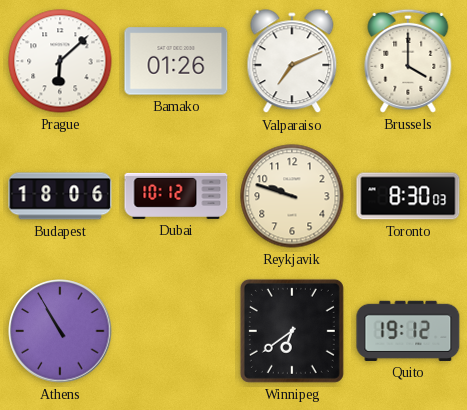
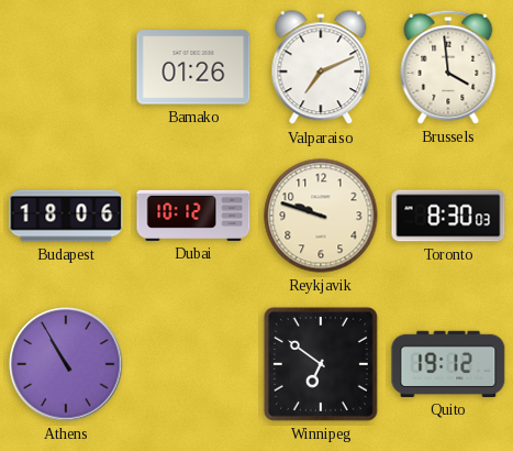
Prague: 6:08 -> none
Brussels: 4:00 -> 3:59
Winnipeg: 6:39 -> 6:51
